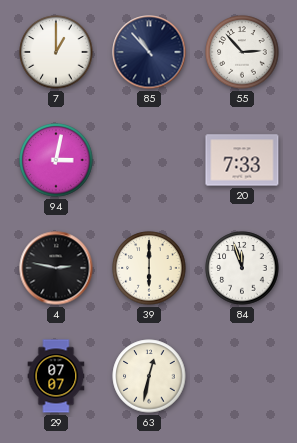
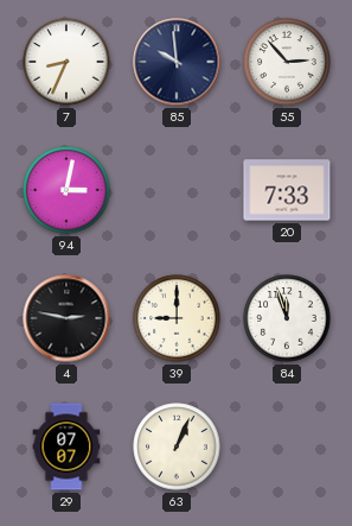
7: 1:00 -> 8:34
85: 10:53 -> 9:59
39: 6:00 -> 9:00
63: 12:32 -> 1:04
